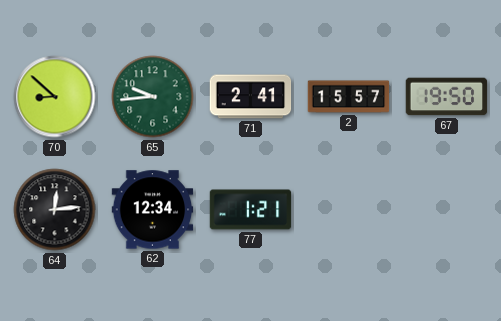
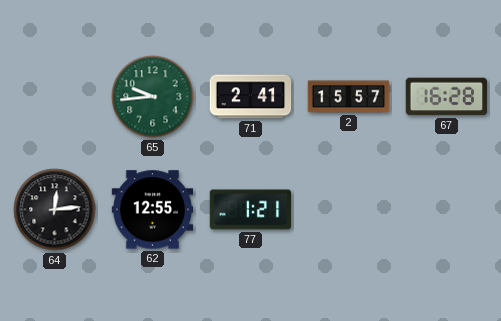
70: 8:52 -> none
67: 19:50 -> 16:28
62: 12:34 -> 12:55
